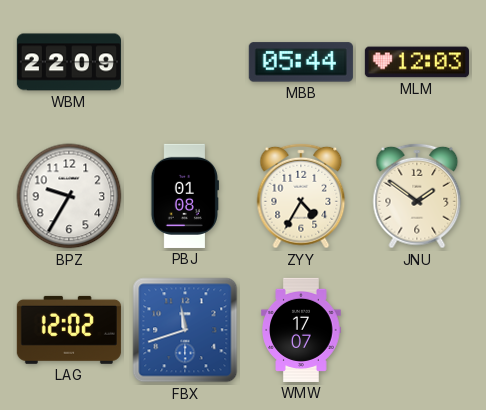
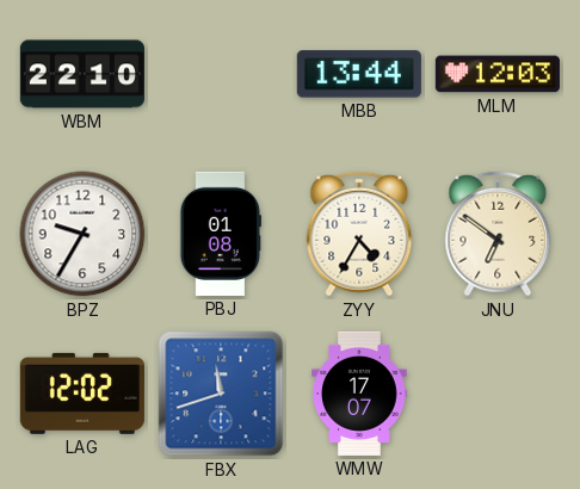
WBM: 22:09 -> 22:10
MBB: 05:44 -> 13:44
JNU: 1:51 -> 6:51
